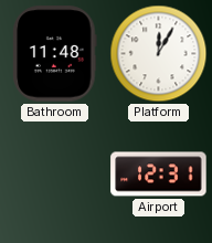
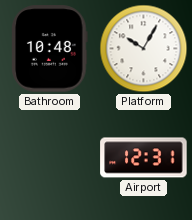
Bathroom: 11:48 -> 10:48
Platform: 12:05 -> 10:05
